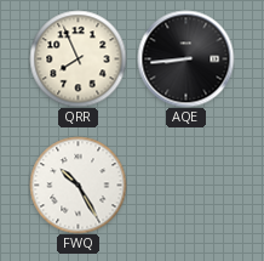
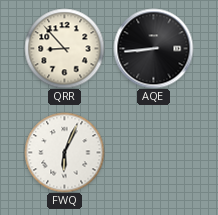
QRR: 7:56 -> 8:53
FWQ: 10:25 -> 6:04
